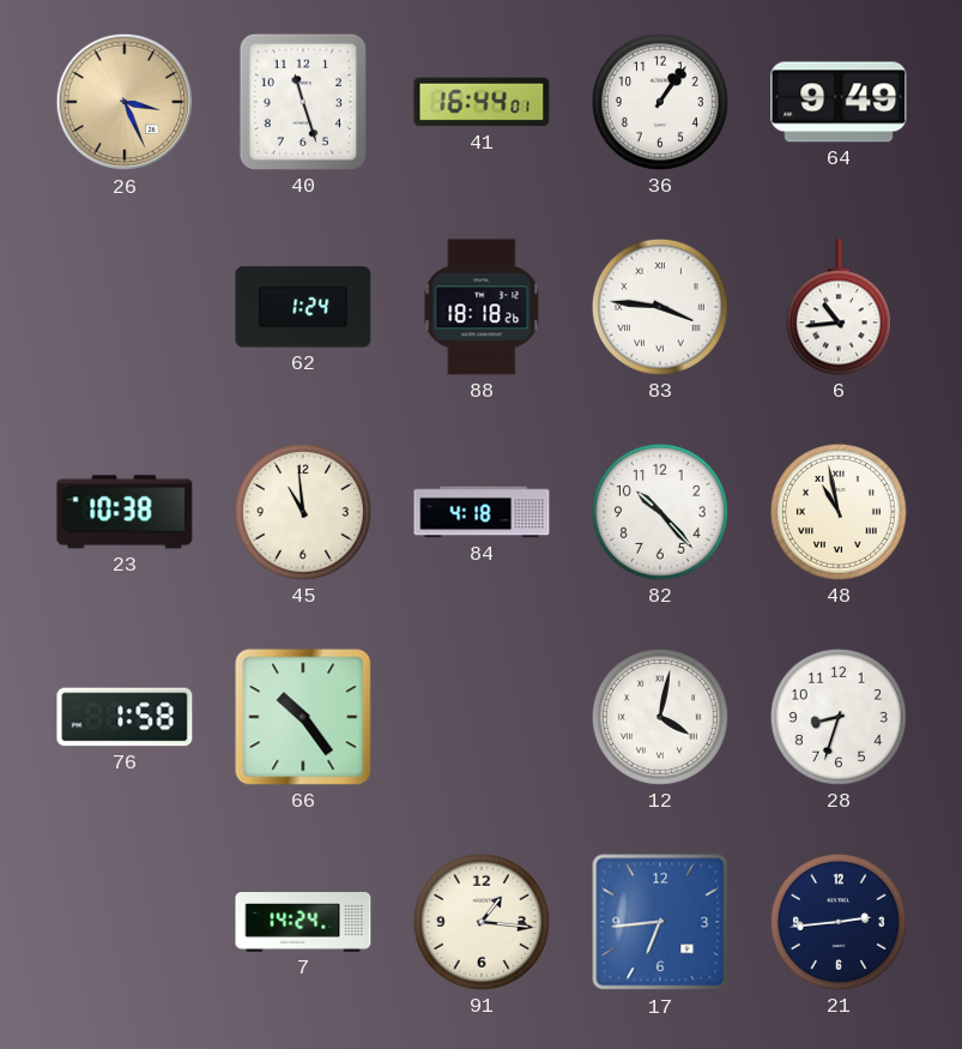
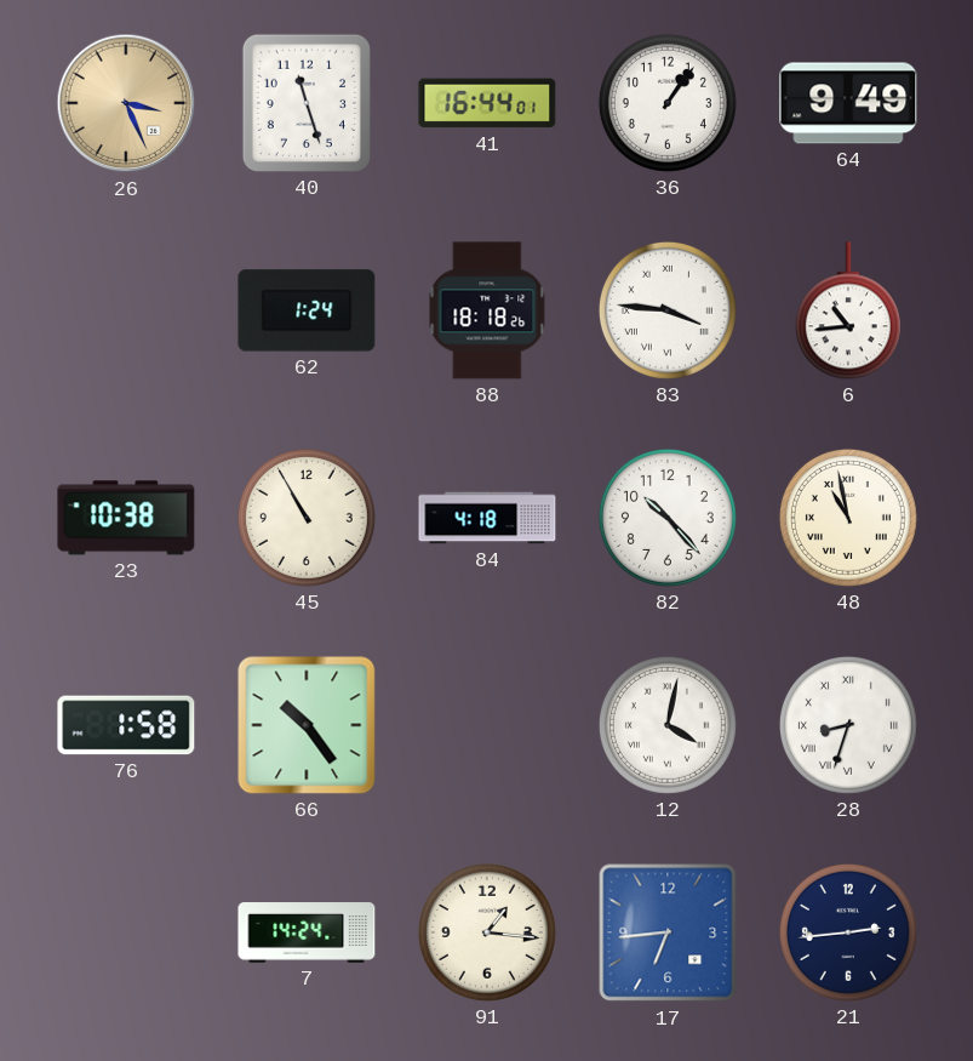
45: 10:59 -> 10:55
28 numerals: Arabic -> Roman
